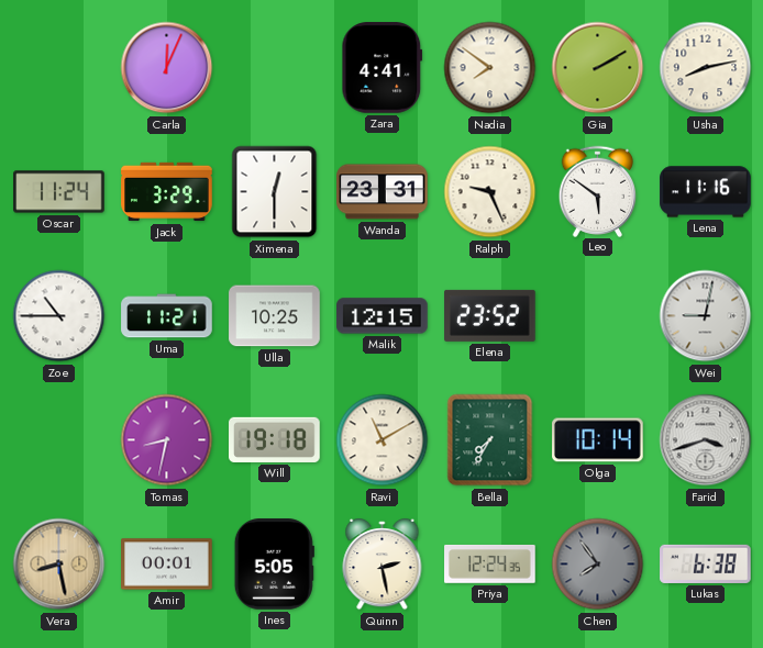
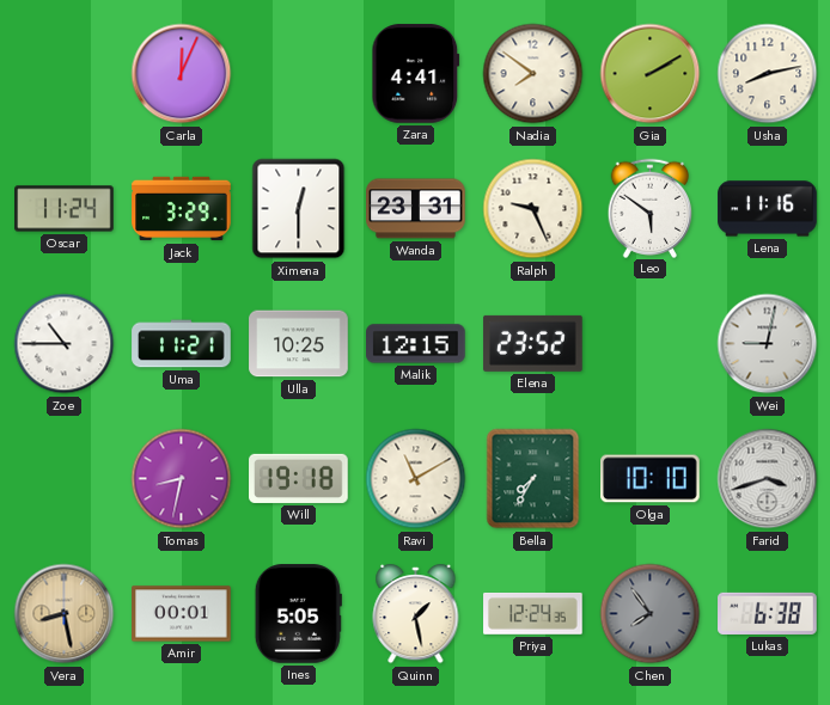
Olga: 10:14 -> 10:10
Quinn: 2:28 -> 1:28
